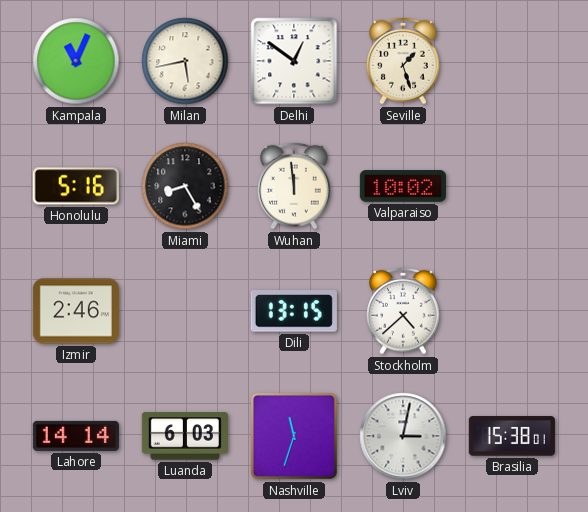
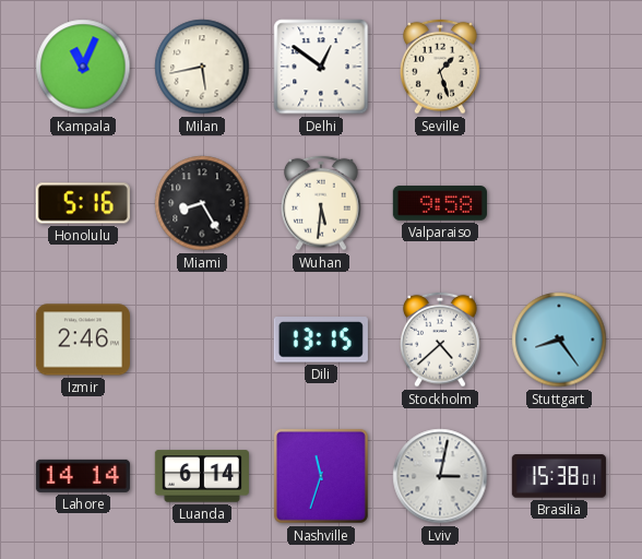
Wuhan: 11:59 -> 5:31
Valparaiso: 10:02 -> 9:58
Stuttgart: none -> 8:24
Luanda: 6:03 -> 6:14
